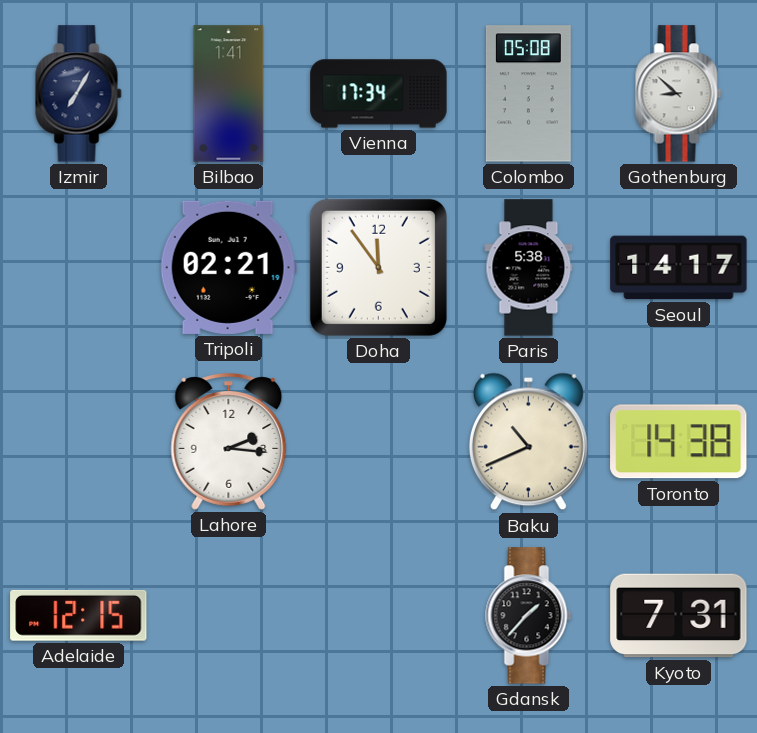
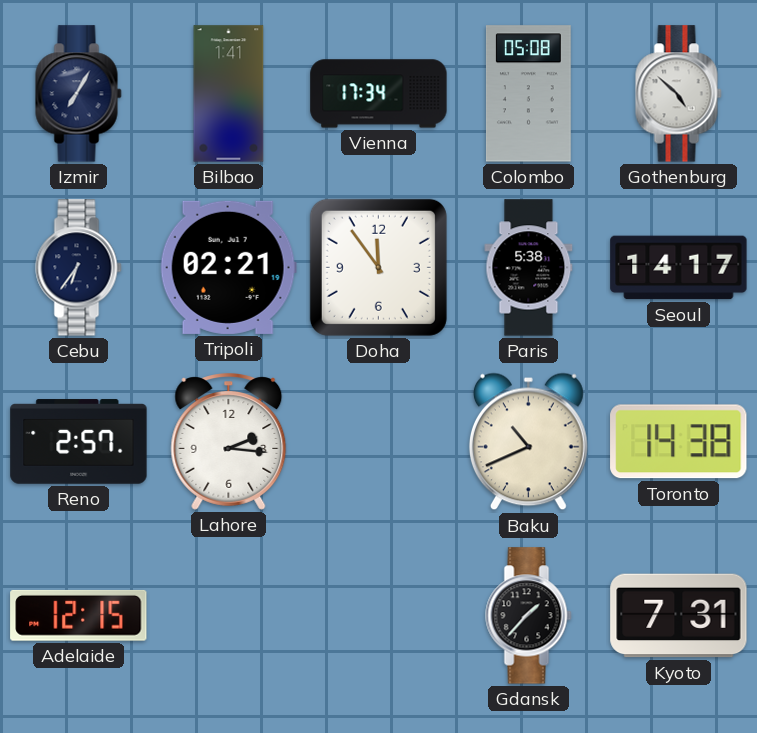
Gothenburg: 8:52 -> 4:52
Cebu: none -> 6:36
Reno: none -> 2:57
